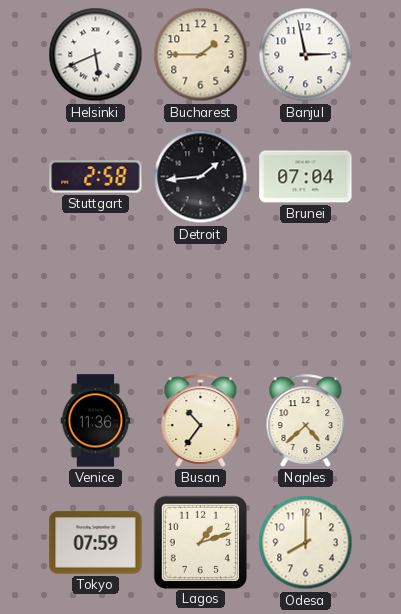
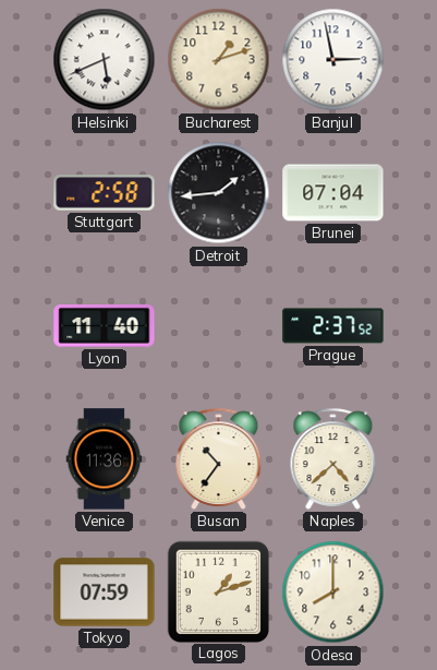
Bucharest: 1:45 -> 1:12
Lyon: none -> 11:40
Prague: none -> 2:37
